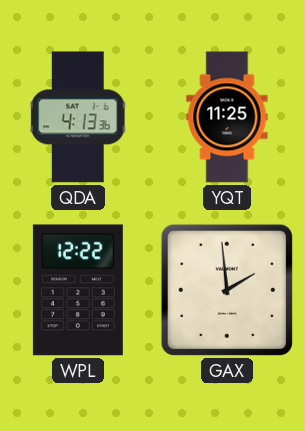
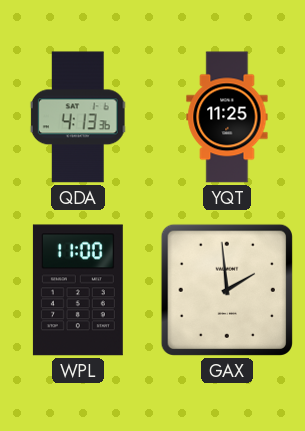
WPL: 12:22 -> 11:00
